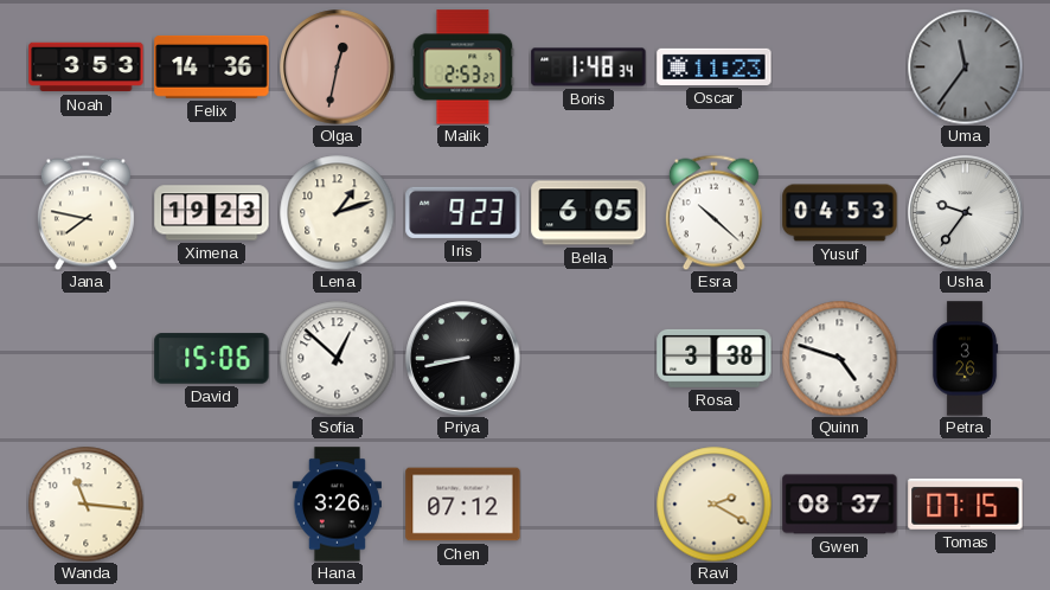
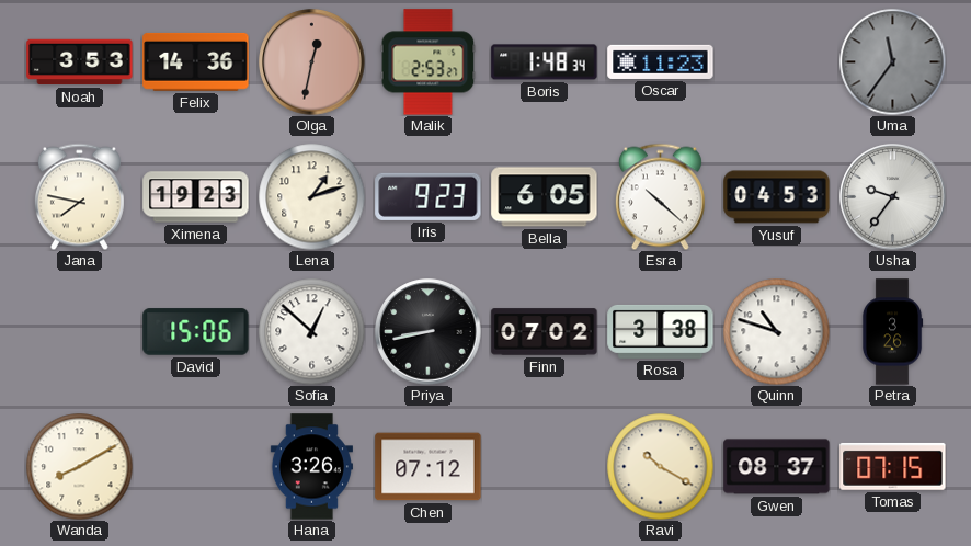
Finn: none -> 07:02
Quinn: 4:48 -> 10:48
Wanda: 11:16 -> 8:10
Ravi: 2:20 -> 10:20
